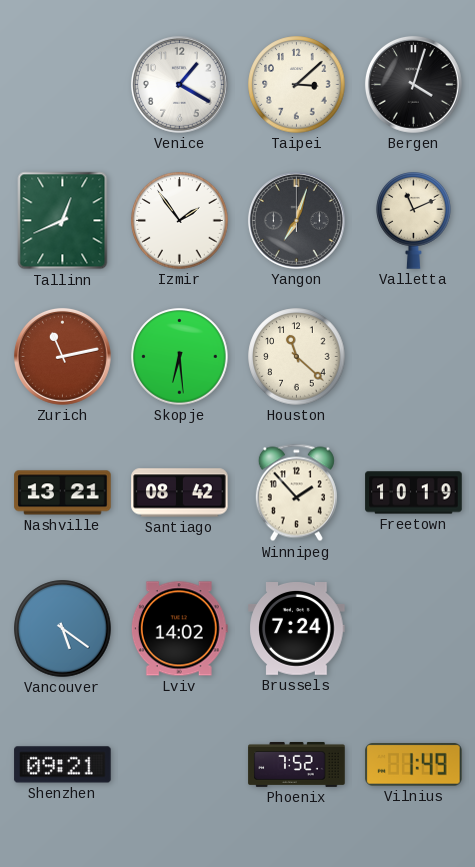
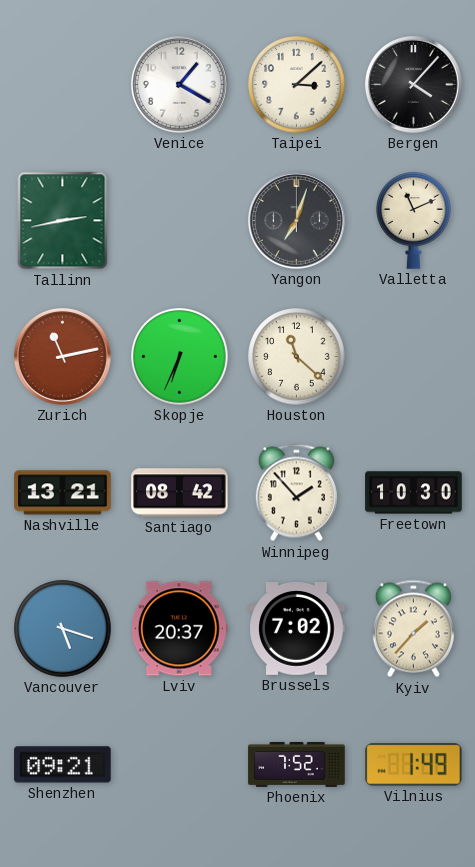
Bergen: 4:03 -> 4:07
Tallinn: 12:41 -> 2:43
Izmir: 1:54 -> none
Skopje: 6:29 -> 6:34
Freetown: 10:19 -> 10:30
Vancouver: 5:21 -> 5:18
Lviv: 14:02 -> 20:37
Brussels: 7:24 -> 7:02
Kyiv: none -> 1:37
